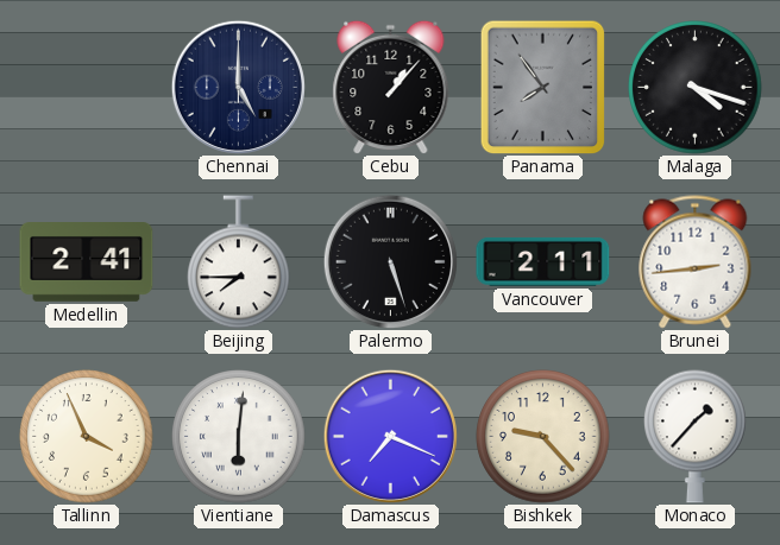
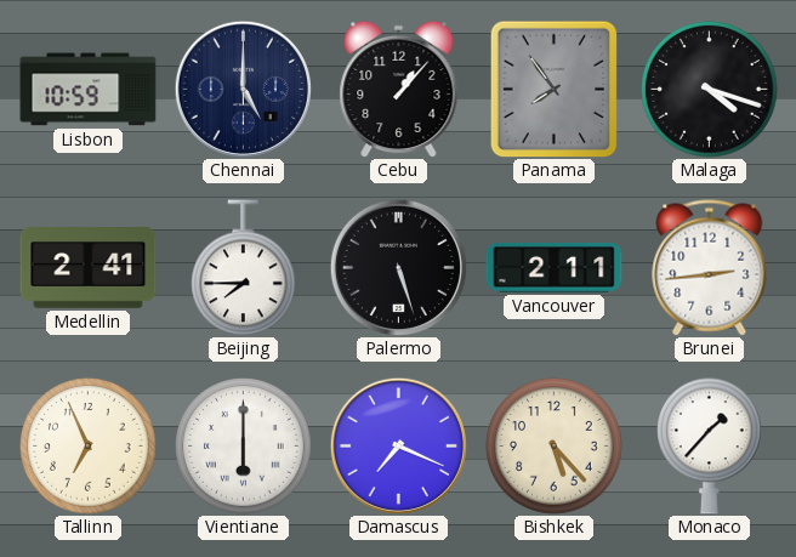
Lisbon: none -> 10:59
Tallinn: 3:56 -> 6:56
Vientiane: 6:01 -> 6:00
Bishkek: 9:23 -> 5:23
